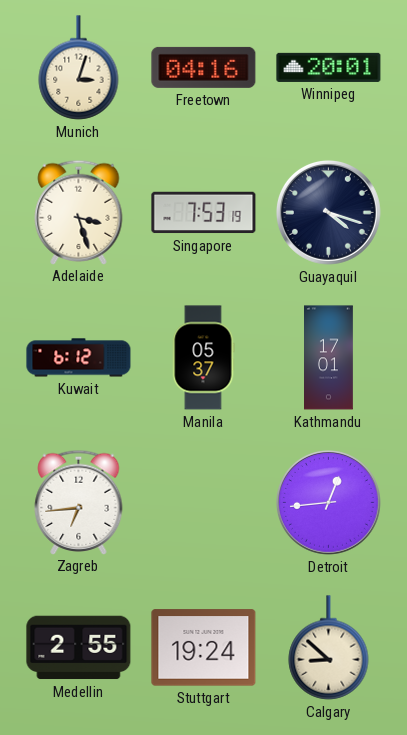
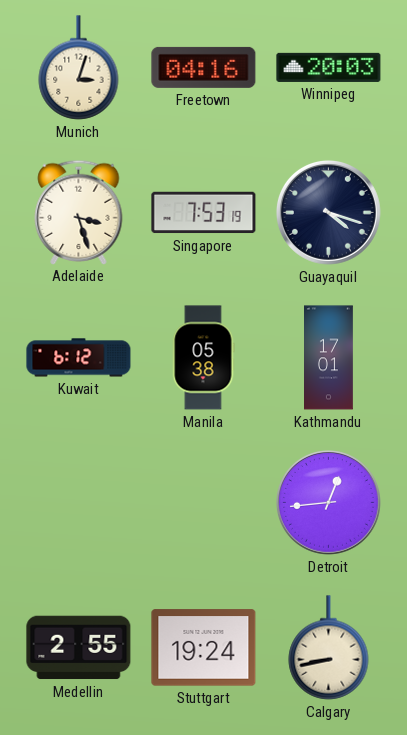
Winnipeg: 20:01 -> 20:03
Manila: 05:37 -> 05:38
Zagreb: 6:44 -> none
Calgary: 8:52 -> 8:43
